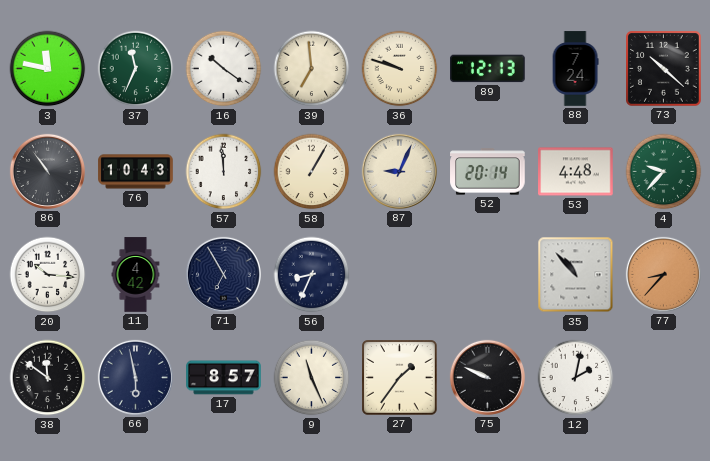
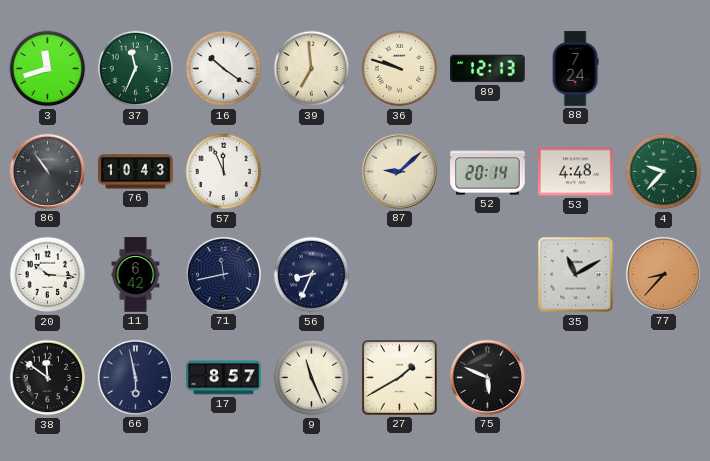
3: 11:47 -> 11:42
73: 10:22 -> none
57: 11:59 -> 11:56
58: 1:05 -> none
87: 9:04 -> 9:08
11: 4:42 -> 6:42
71: 6:55 -> 11:43
35: 10:53 -> 11:10
27: 1:36 -> 1:40
75: 9:49 -> 5:49
12: 2:02 -> none
